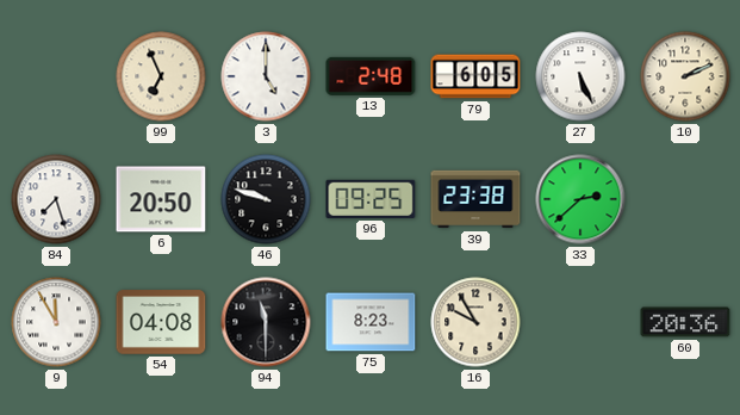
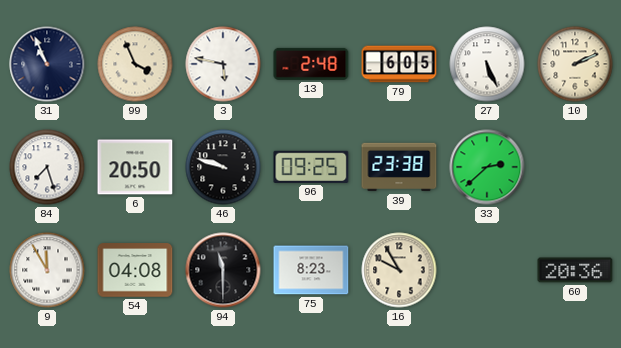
31: none -> 10:56
99: 6:56 -> 3:56
3: 5:00 -> 5:47
